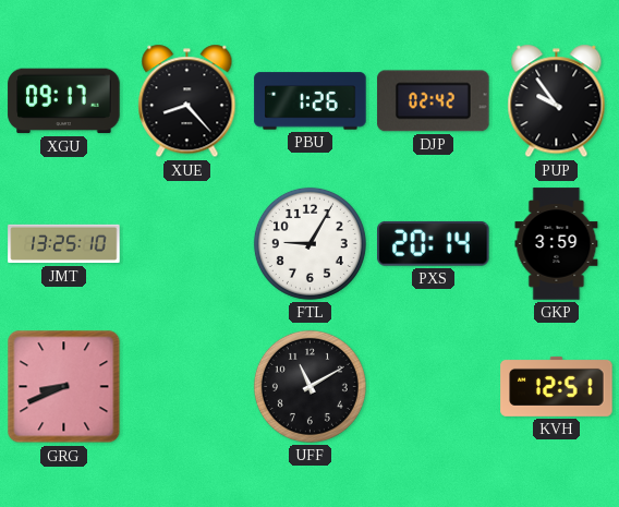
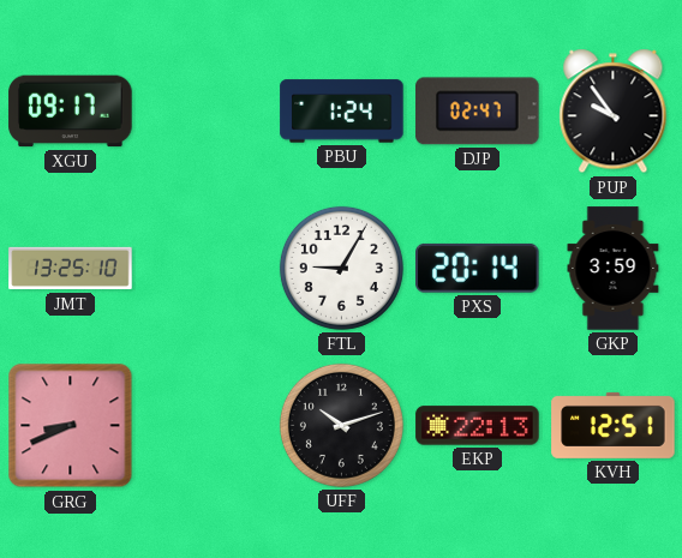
XUE: 8:23 -> none
PBU: 1:26 -> 1:24
DJP: 02:42 -> 02:47
UFF: 11:10 -> 10:12
EKP: none -> 22:13
